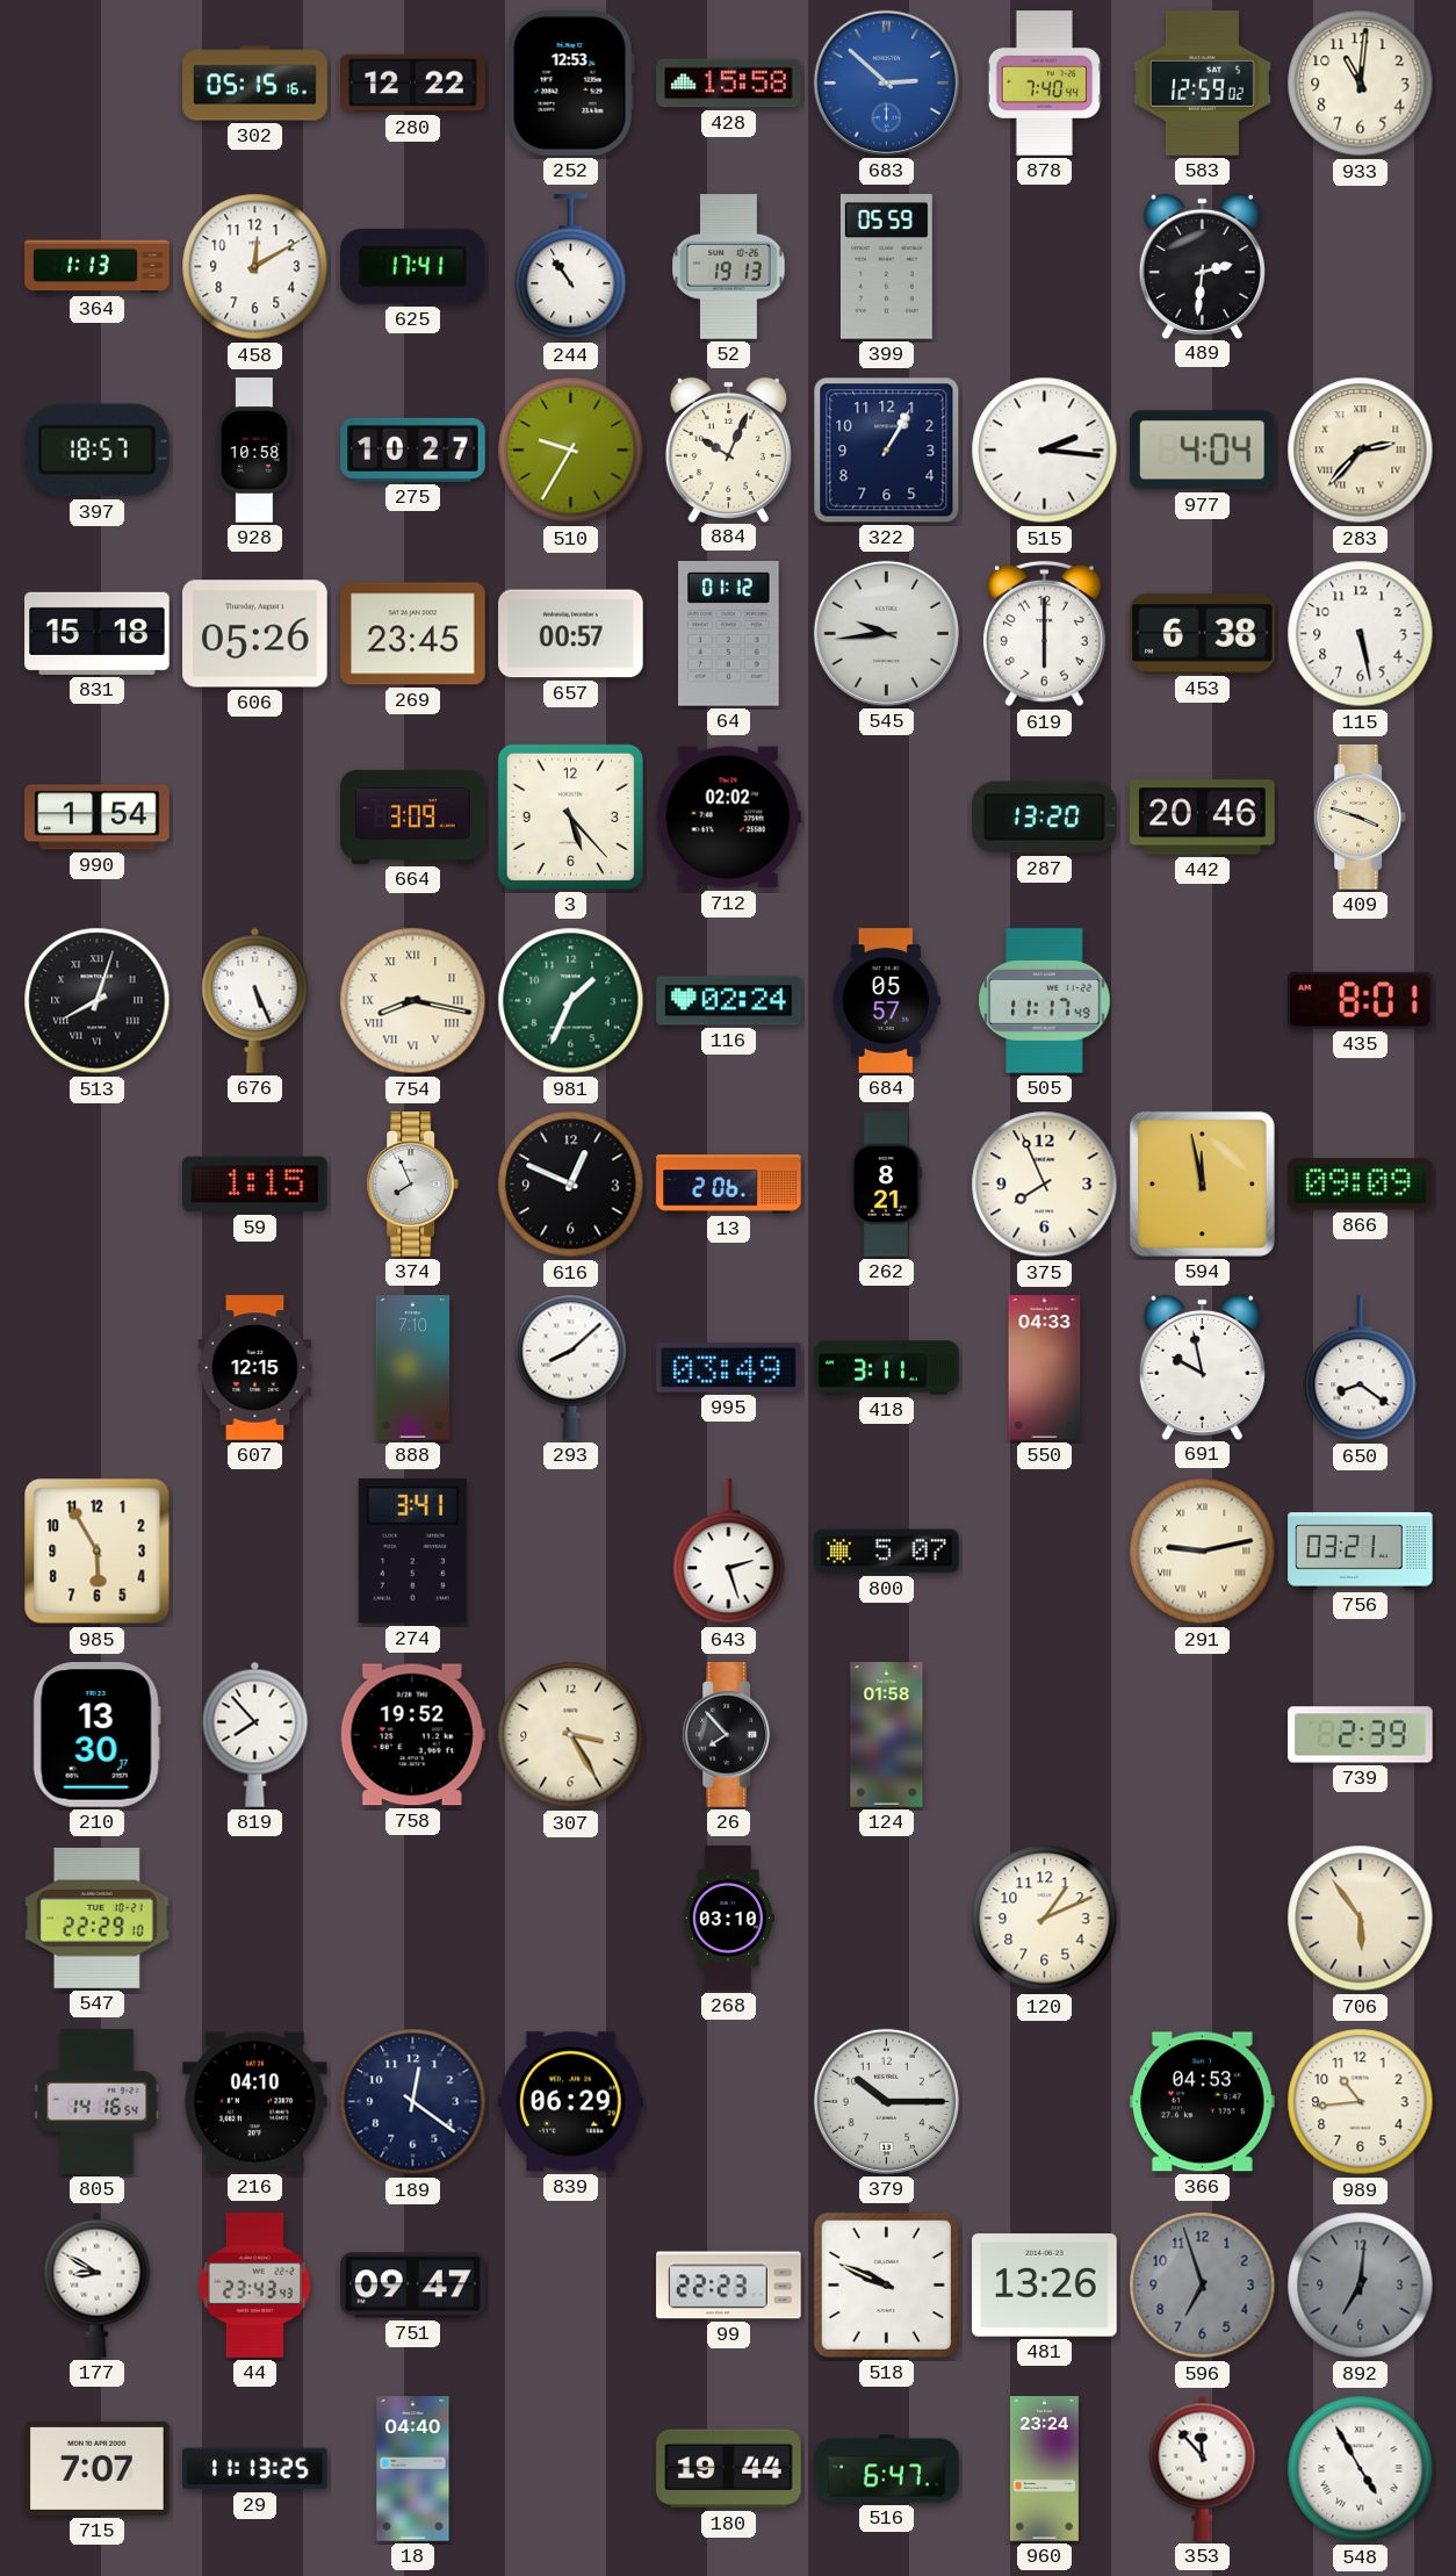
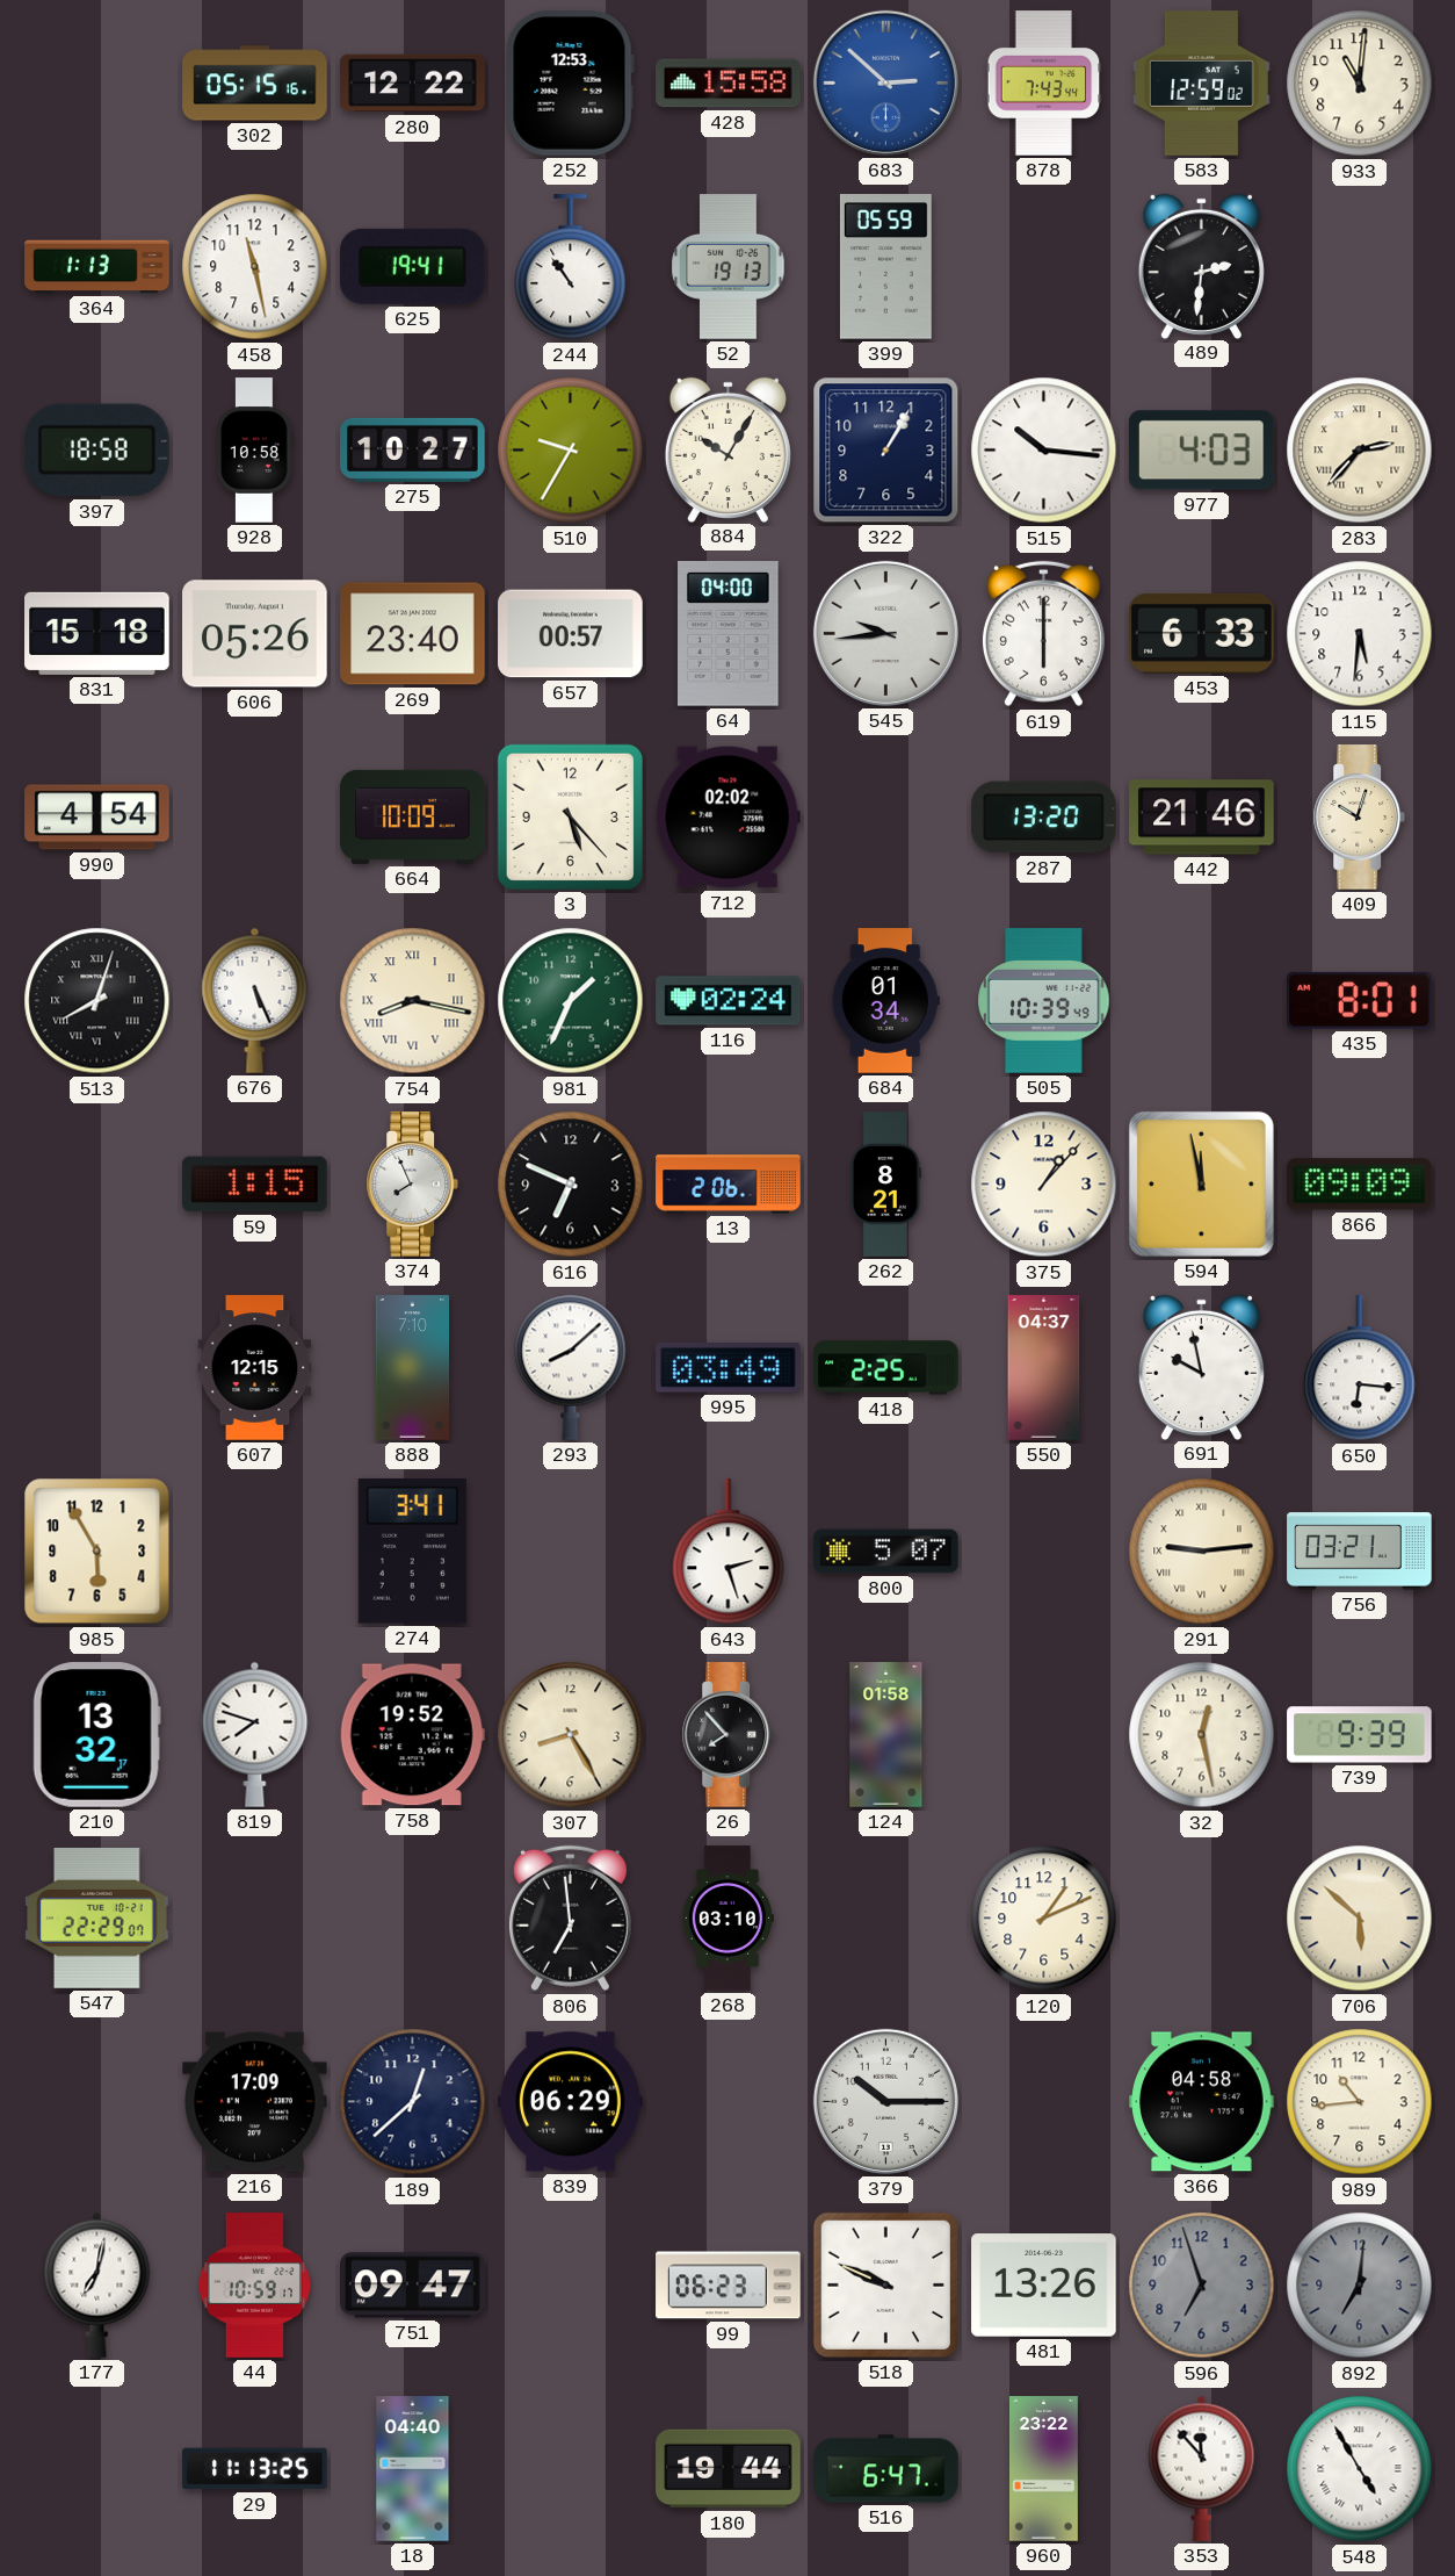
878: 7:40 -> 7:43
458: 12:10 -> 11:28
625: 17:41 -> 19:41
397: 18:57 -> 18:58
884: 10:04 -> 10:05
515: 2:16 -> 10:16
977: 4:04 -> 4:03
269: 23:45 -> 23:40
64: 01:12 -> 04:00
453: 6:38 -> 6:33
115: 5:28 -> 5:31
990: 1:54 -> 4:54
664: 3:09 -> 10:09
442: 20:46 -> 21:46
409: 3:48 -> 10:03
684: 05:57 -> 01:34
505: 11:17 -> 10:39
616: 12:49 -> 6:49
375: 7:56 -> 1:07
418: 3:11 -> 2:25
550: 04:33 -> 04:37
650: 8:21 -> 6:16
291: 9:13 -> 9:14
210: 13:30 -> 13:32
819: 7:53 -> 7:48
307: 3:25 -> 8:25
32: none -> 12:28
739: 2:39 -> 9:39
547: 22:29:10 -> 22:29:07
806: none -> 6:59
706: 5:54 -> 5:52
805: 14:16 -> none
216: 04:10 -> 17:09
189: 12:21 -> 12:38
366: 04:53 -> 04:58
177: 8:50 -> 7:02
44: 23:43 -> 10:59
99: 22:23 -> 06:23
715: 7:07 -> none
960: 23:24 -> 23:22
